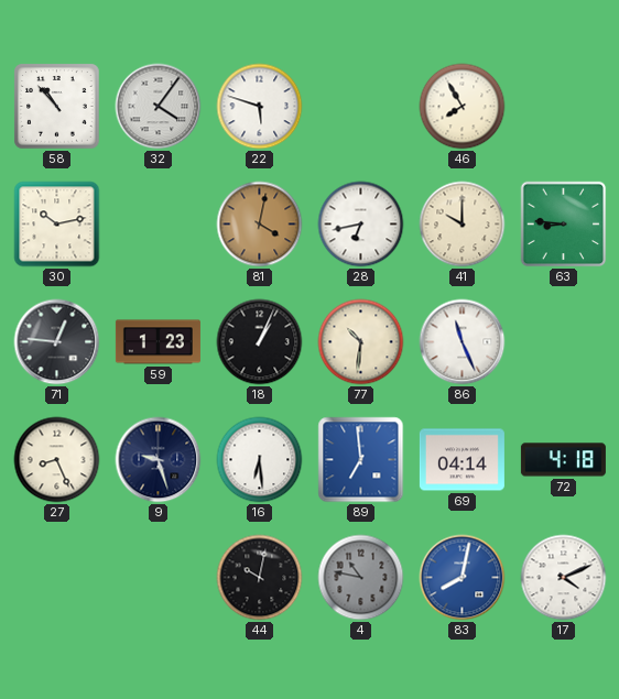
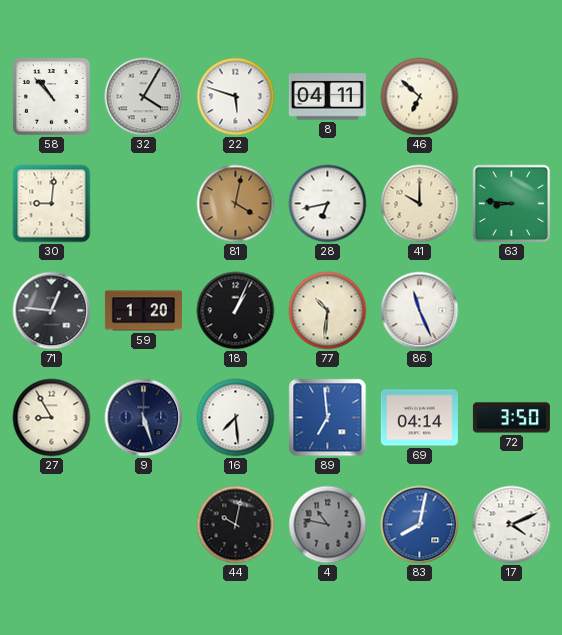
32: 4:06 -> 4:05
8: none -> 04:11
46: 7:55 -> 6:52
30: 10:13 -> 9:01
59: 1:23 -> 1:20
27: 8:26 -> 8:55
9: 9:27 -> 5:27
16: 6:29 -> 7:29
72: 4:18 -> 3:50
